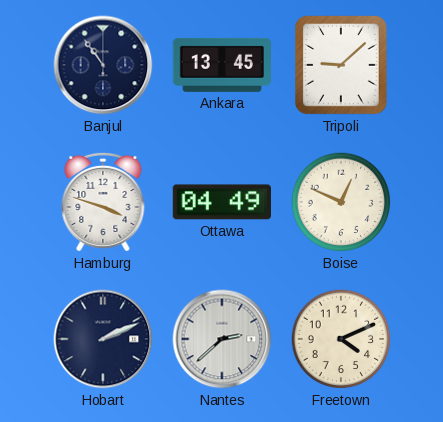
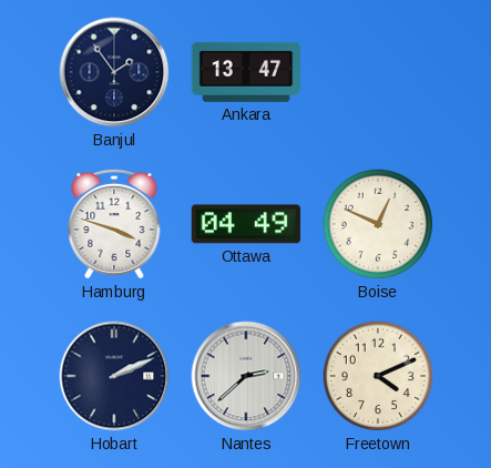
Banjul: 10:54 -> 1:54
Ankara: 13:45 -> 13:47
Tripoli: 9:08 -> none
